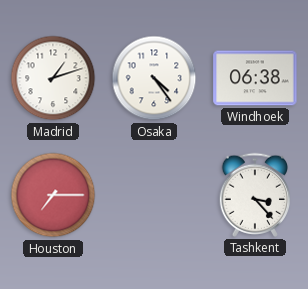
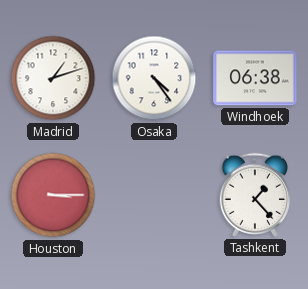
Houston: 7:15 -> 3:15
Tashkent: 3:23 -> 1:23
